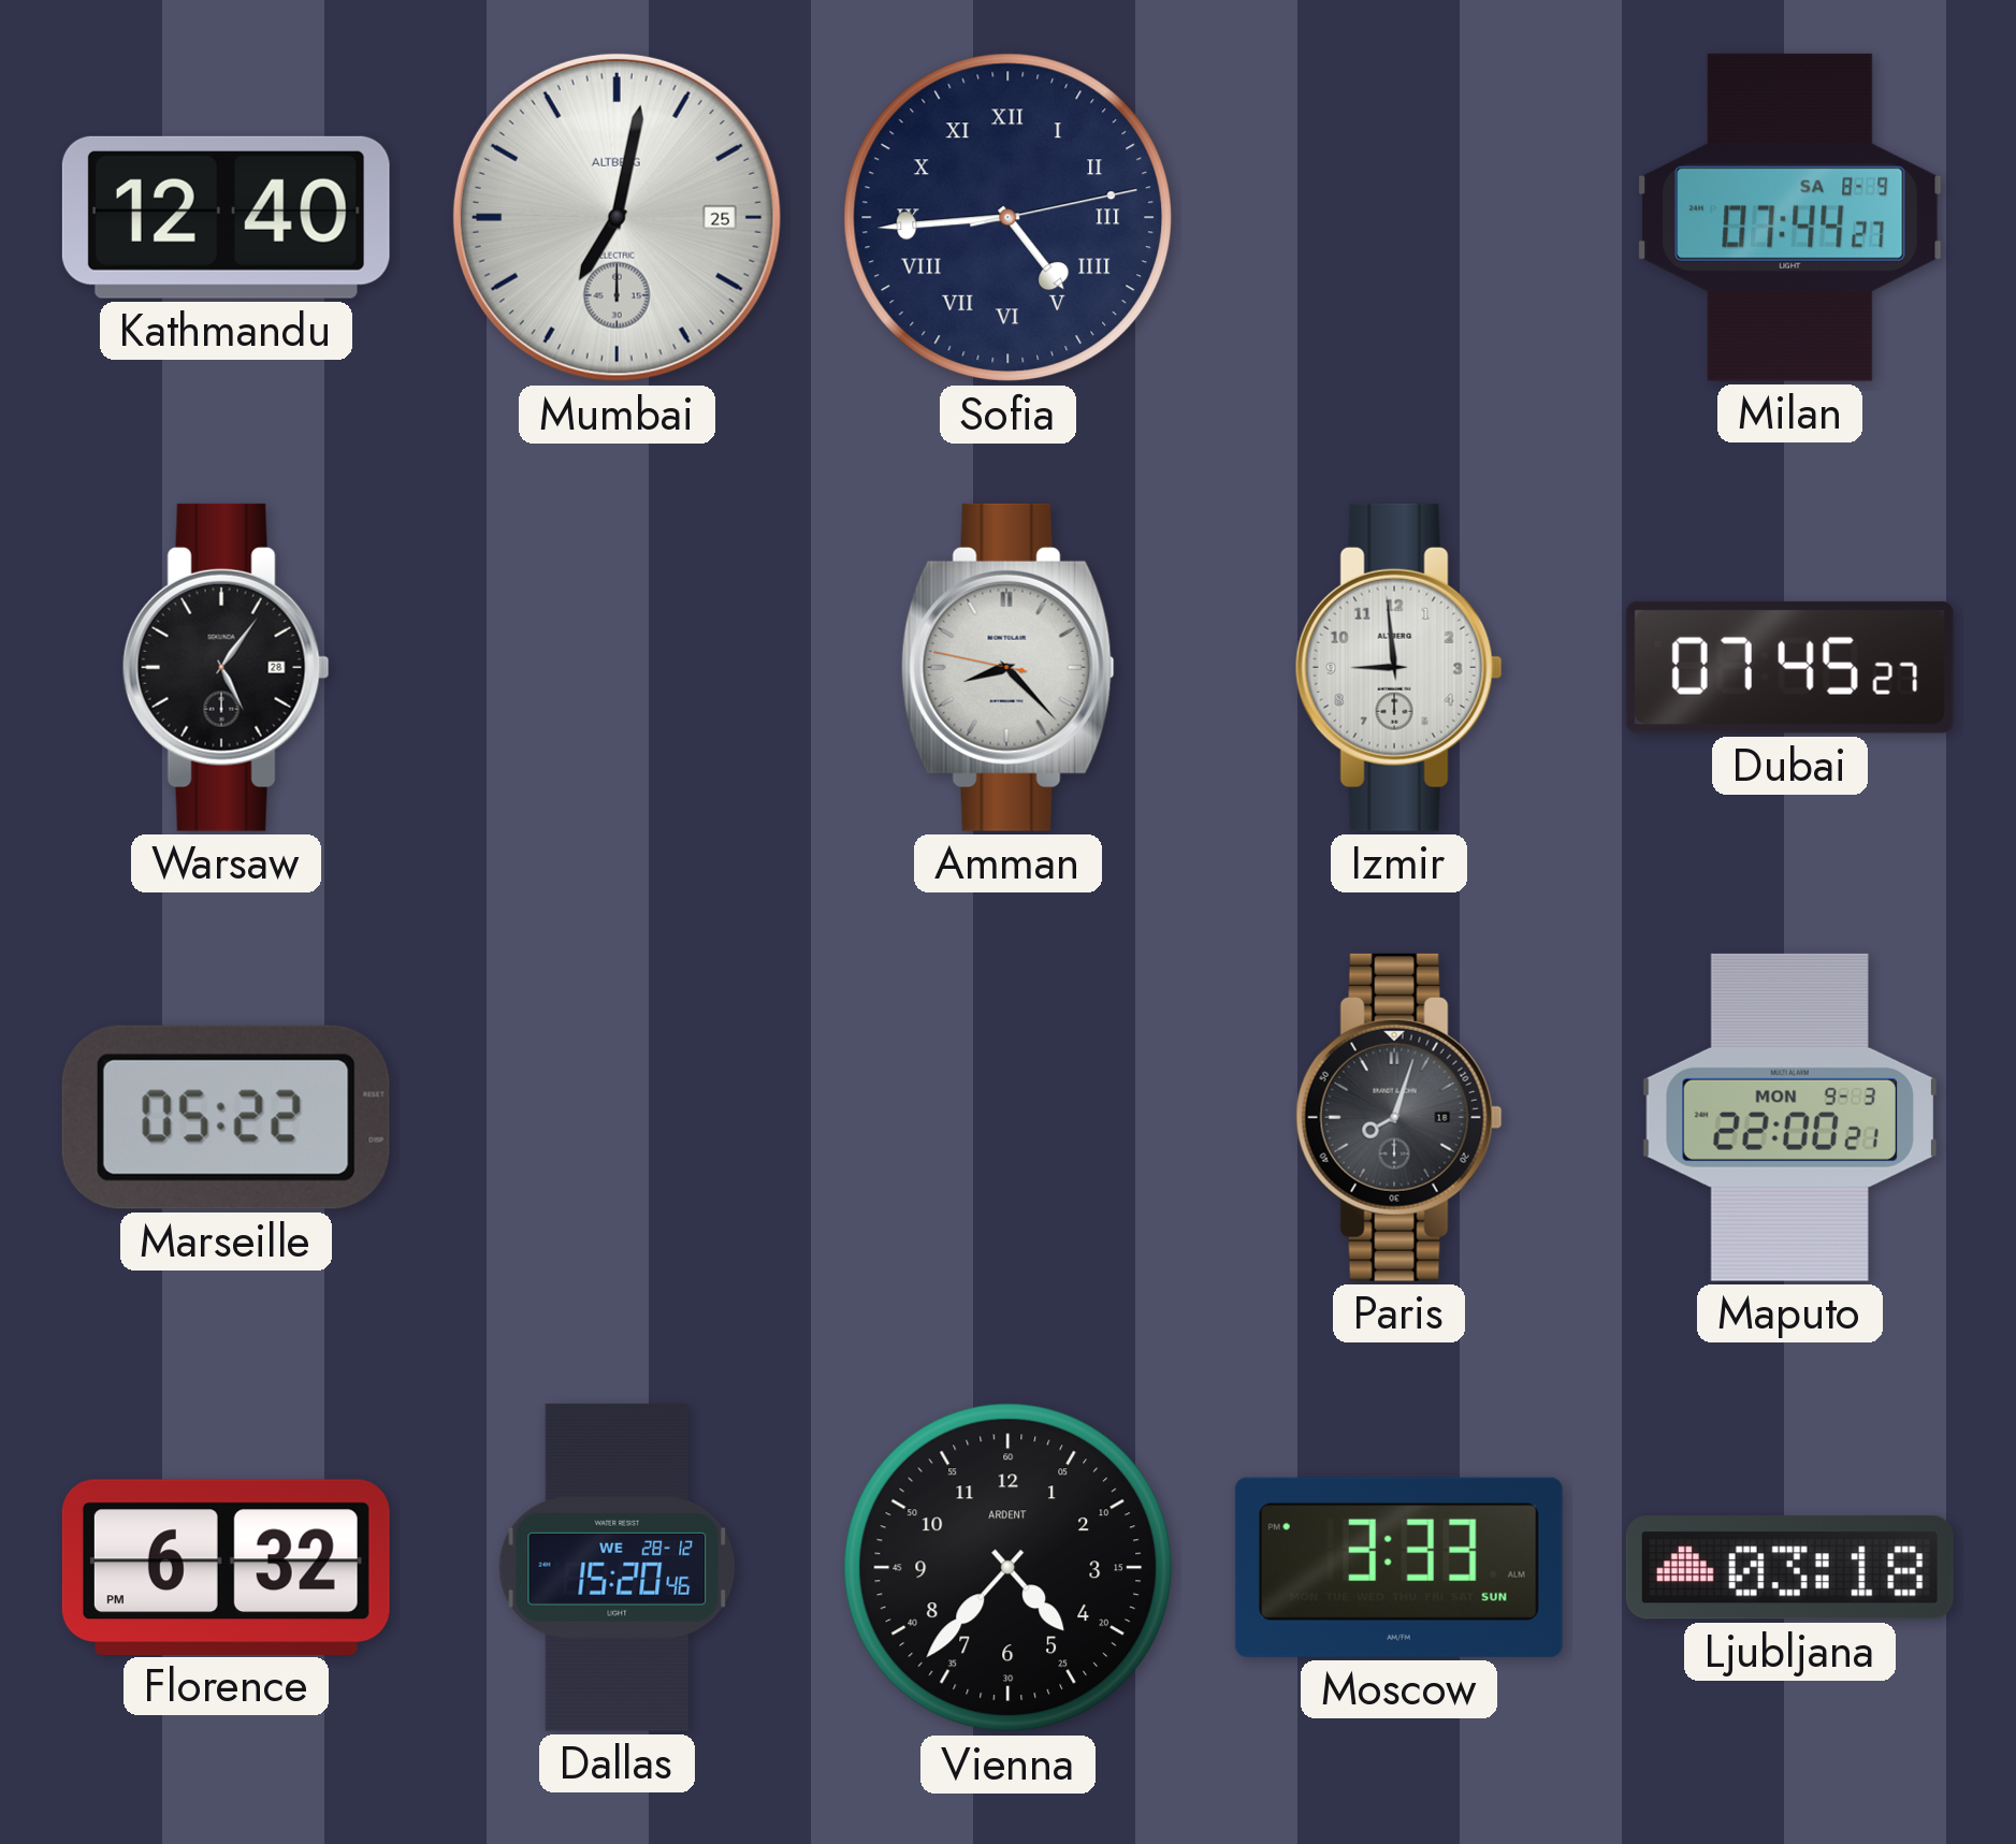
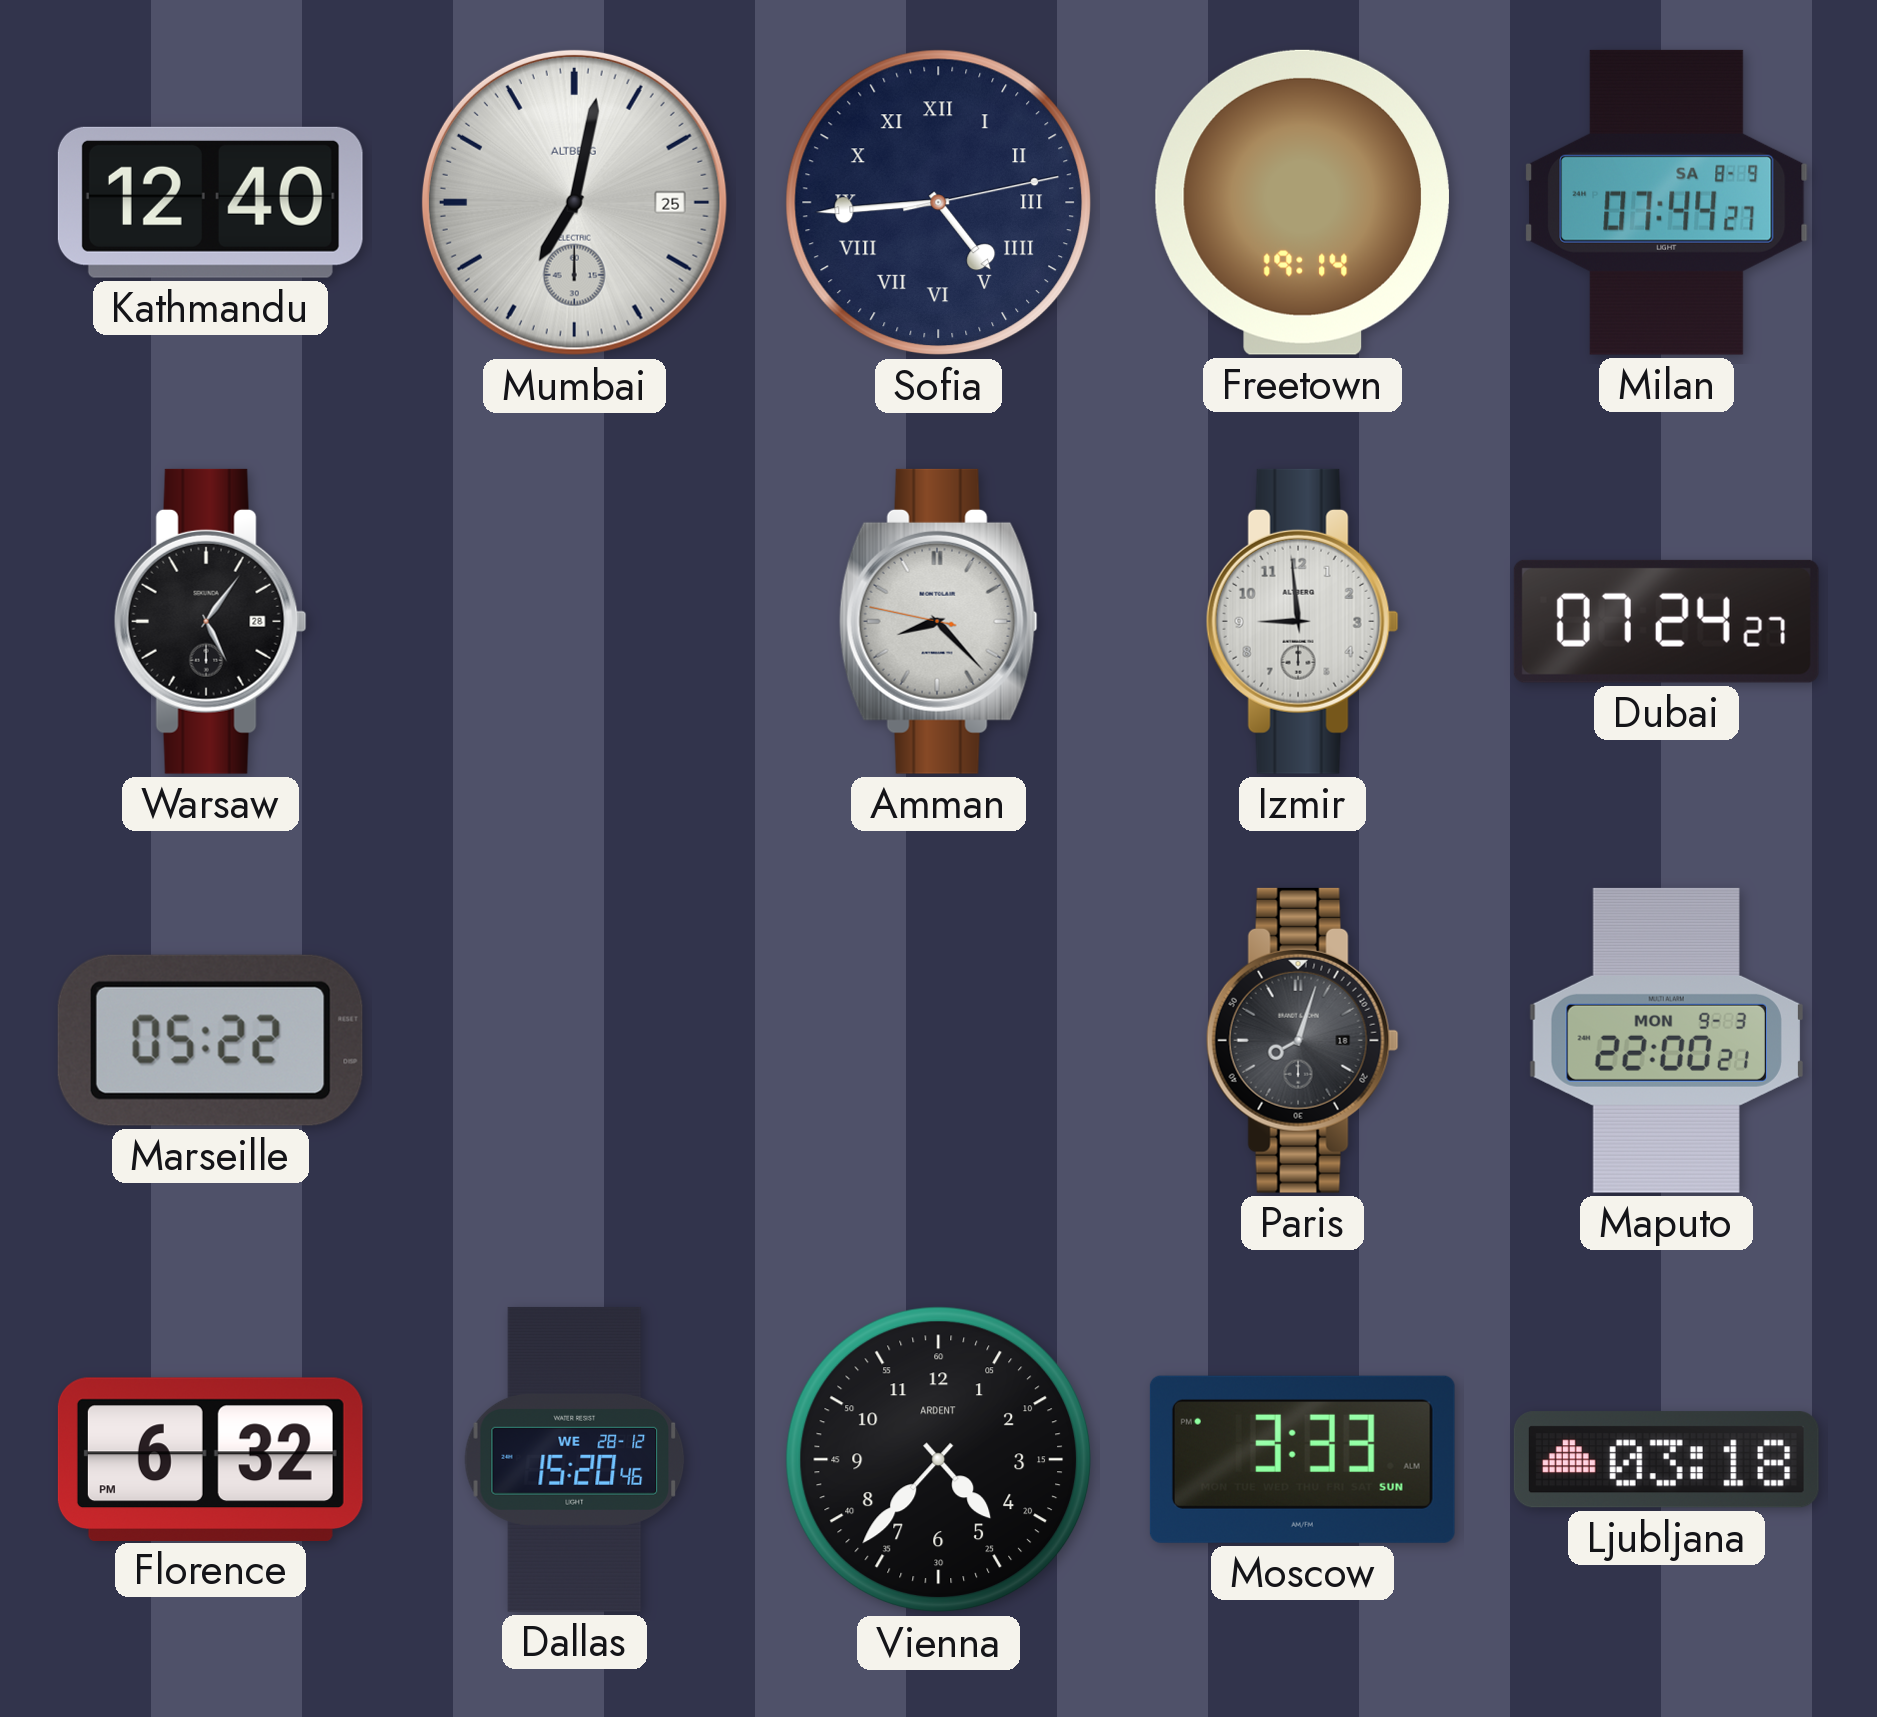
Freetown: none -> 19:14
Dubai: 07:45 -> 07:24
